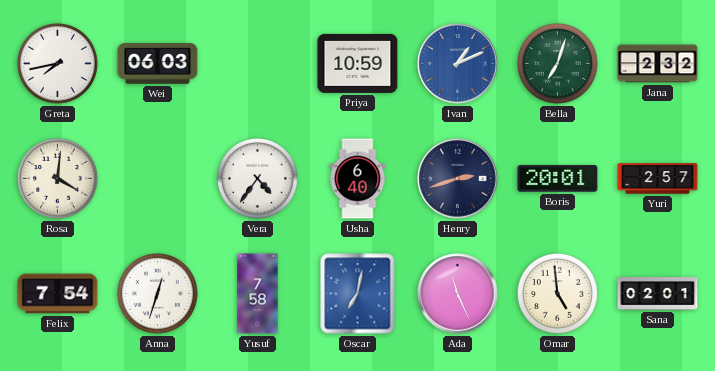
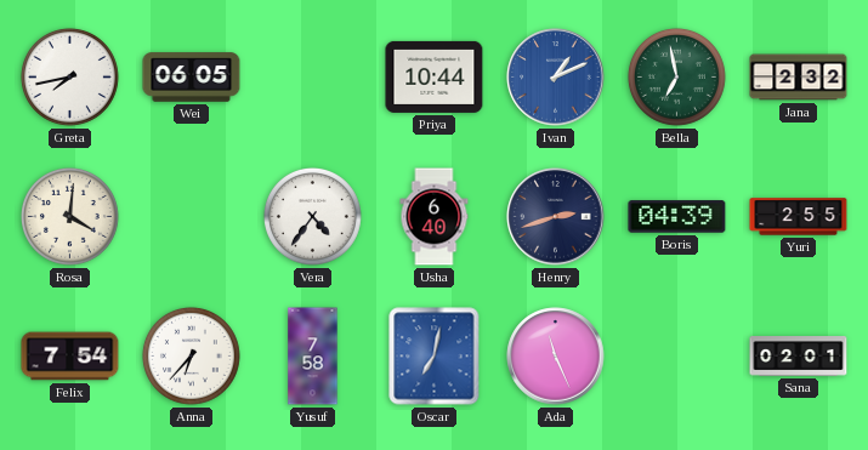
Wei: 06:03 -> 06:05
Priya: 10:59 -> 10:44
Bella: 7:03 -> 6:58
Boris: 20:01 -> 04:39
Yuri: 2:57 -> 2:55
Anna: 12:33 -> 6:37
Omar: 4:59 -> none
